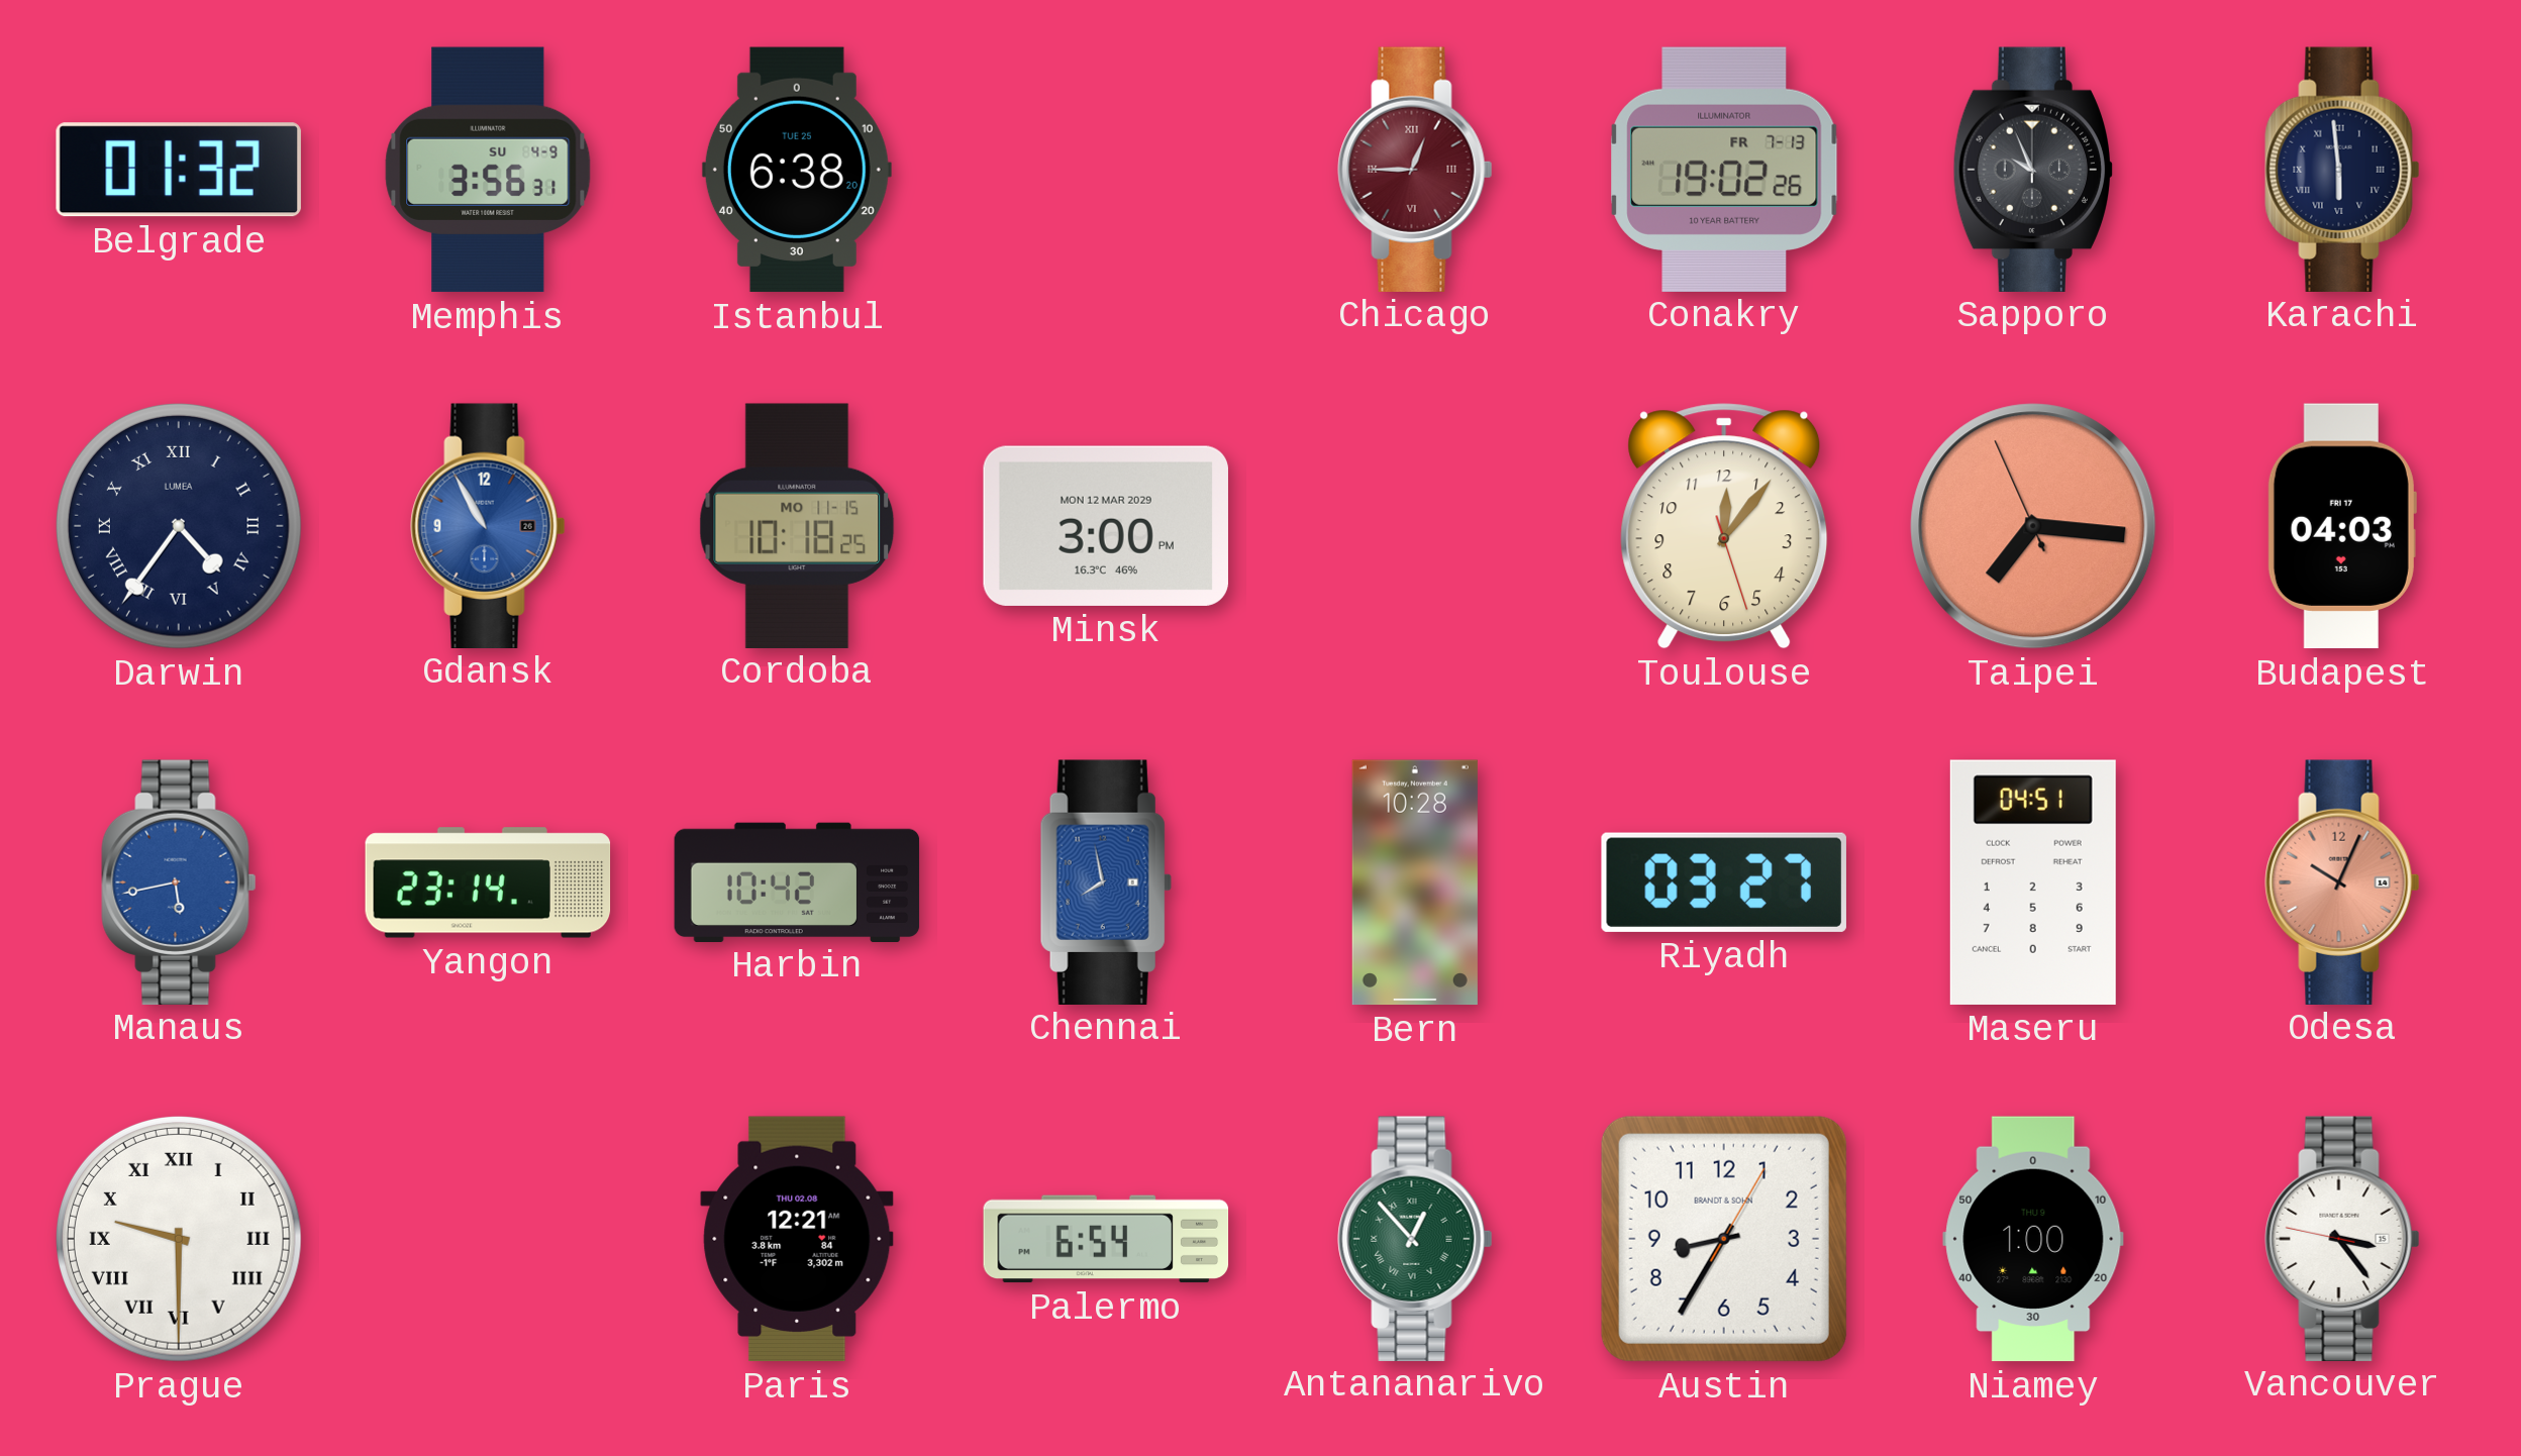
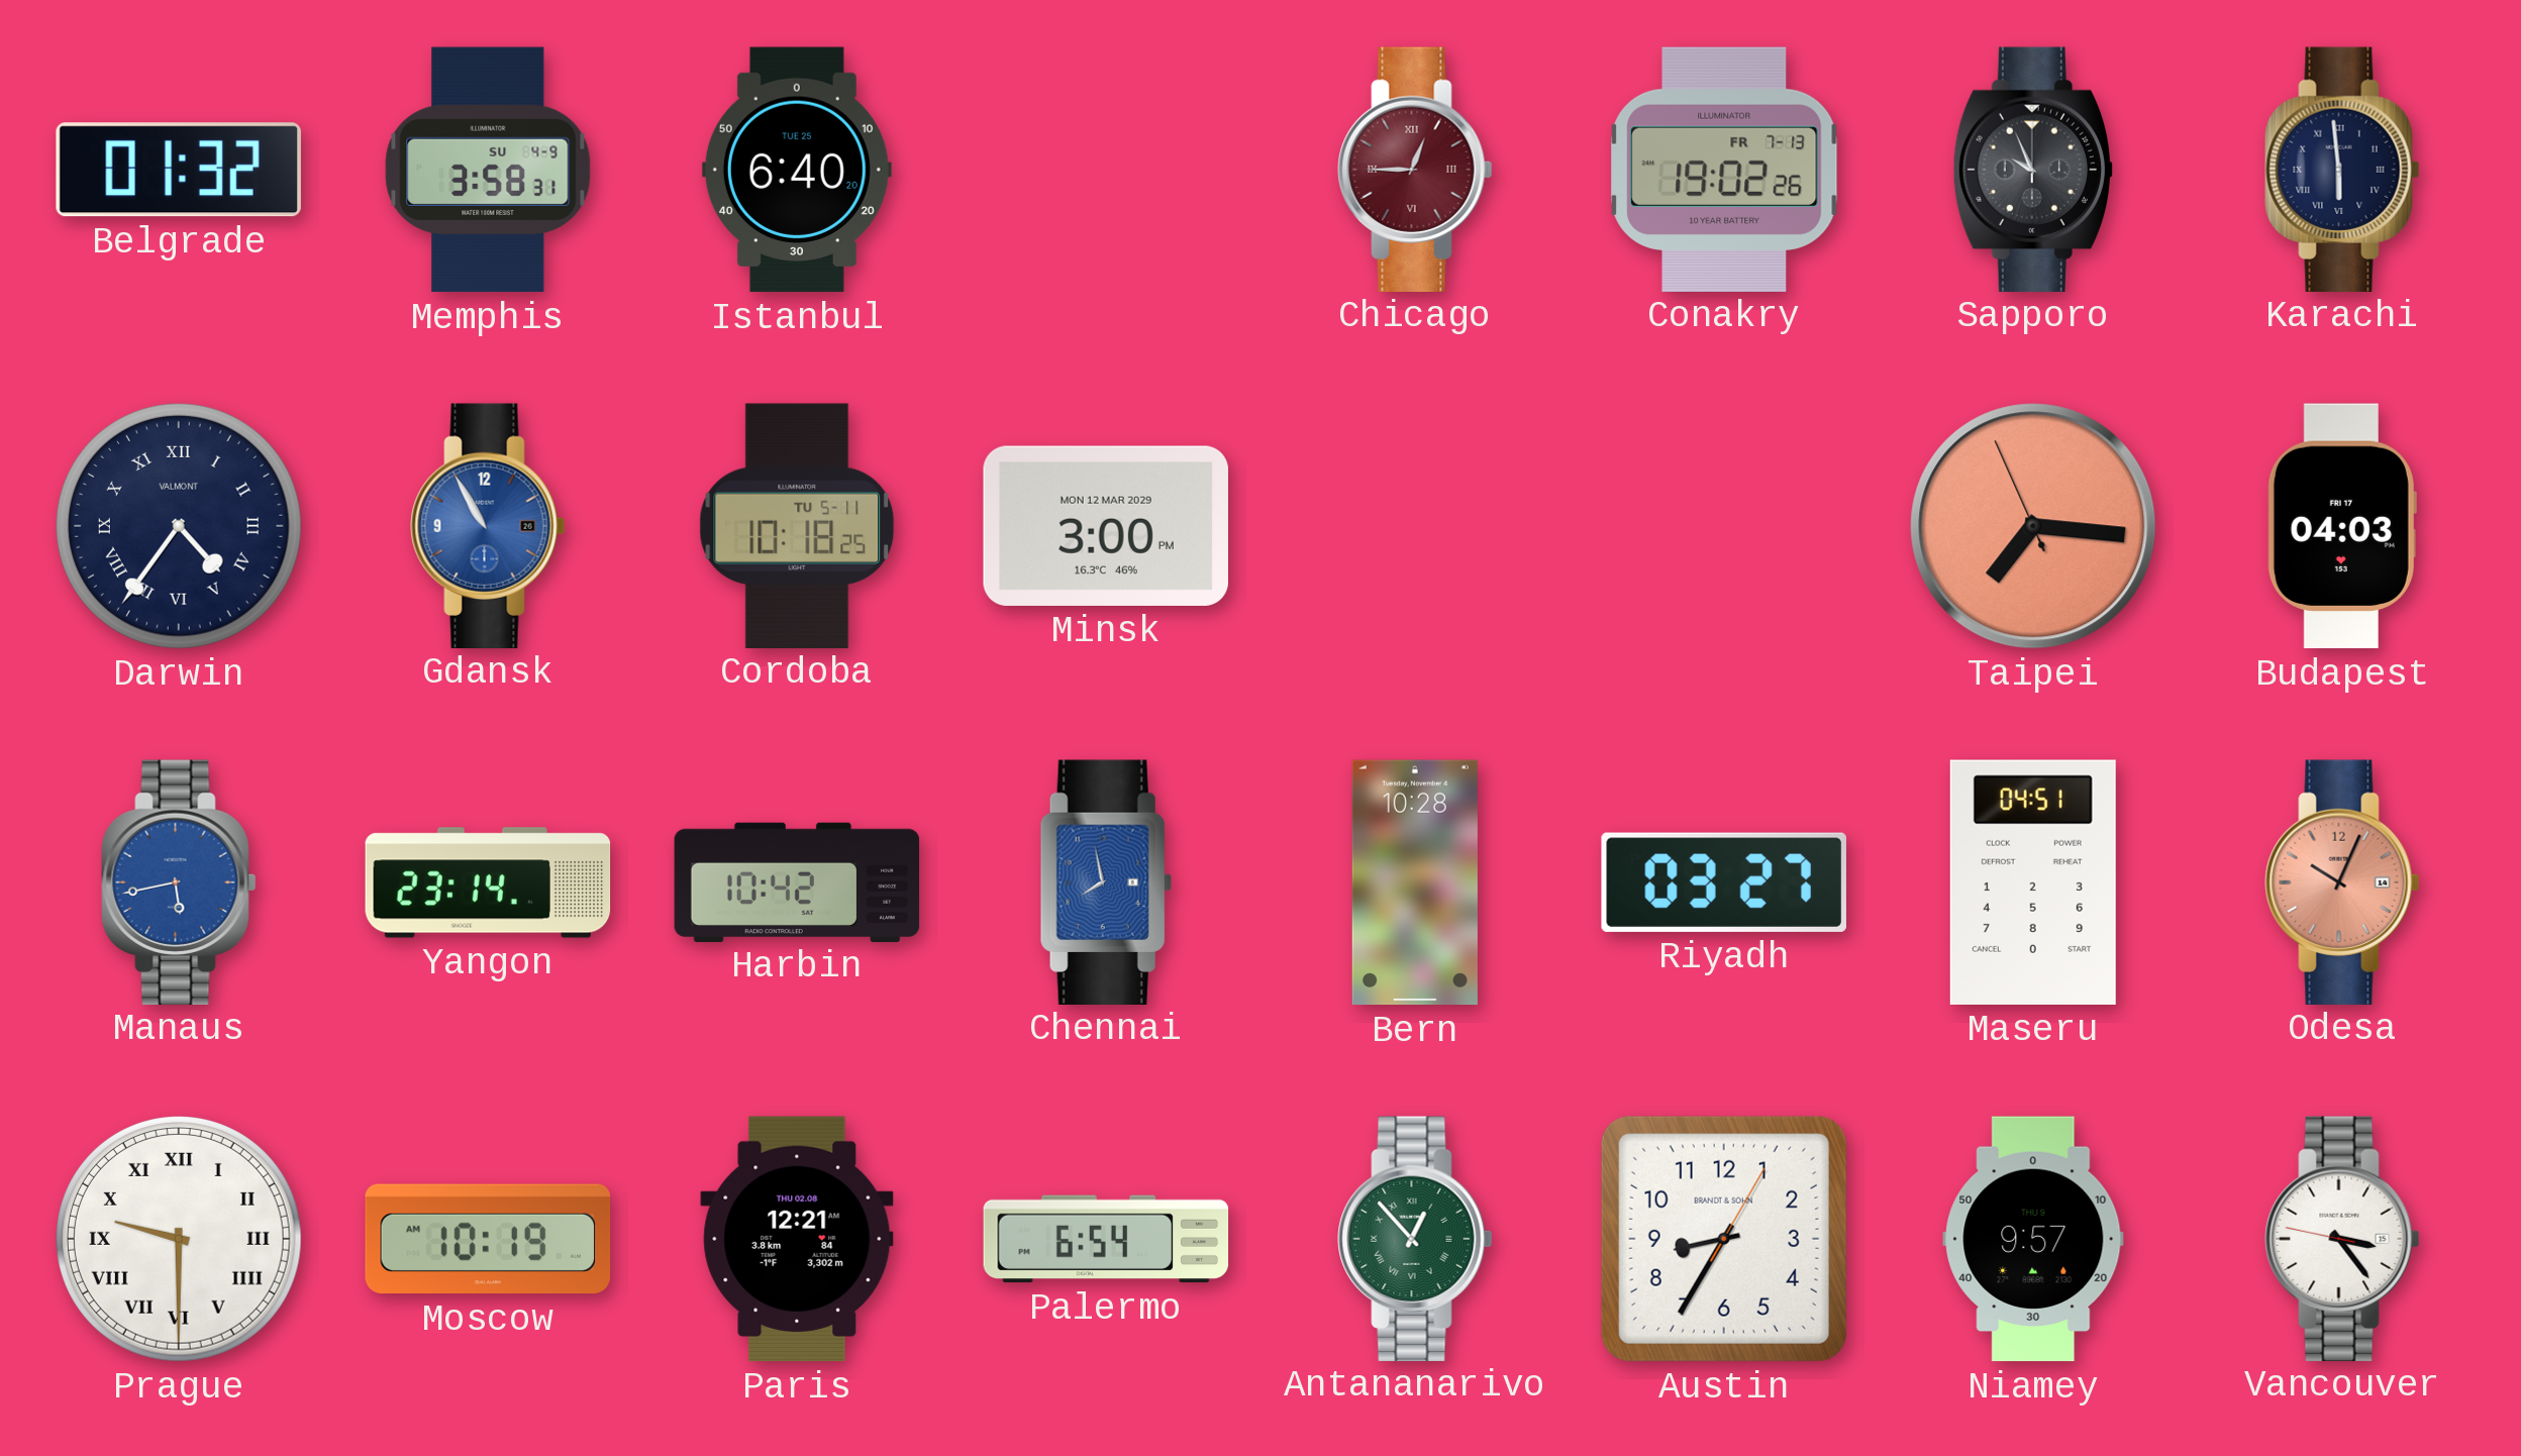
Memphis: 3:56 -> 3:58
Istanbul: 6:38 -> 6:40
Darwin brand: LUMEA -> VALMONT
Cordoba date: MO 11-15 -> TU 5-11
Toulouse: 12:06 -> none
Moscow: none -> 10:19
Niamey: 1:00 -> 9:57
